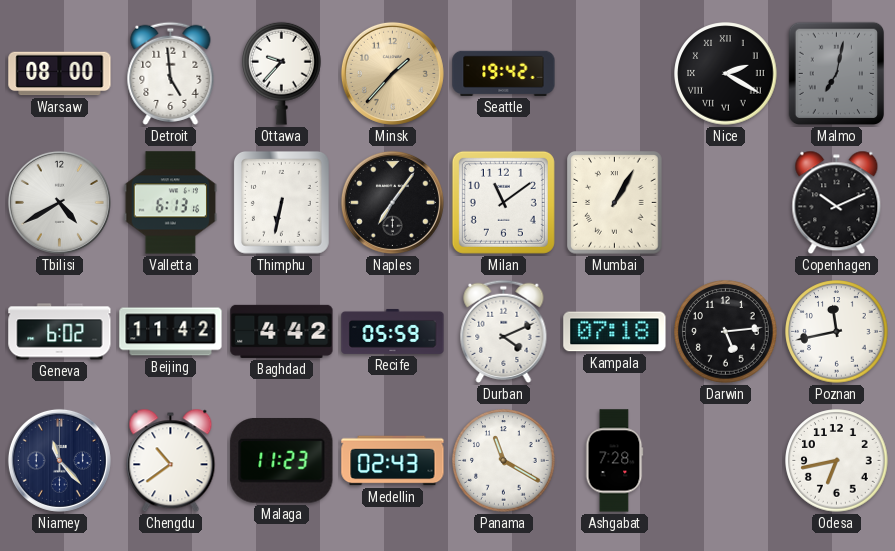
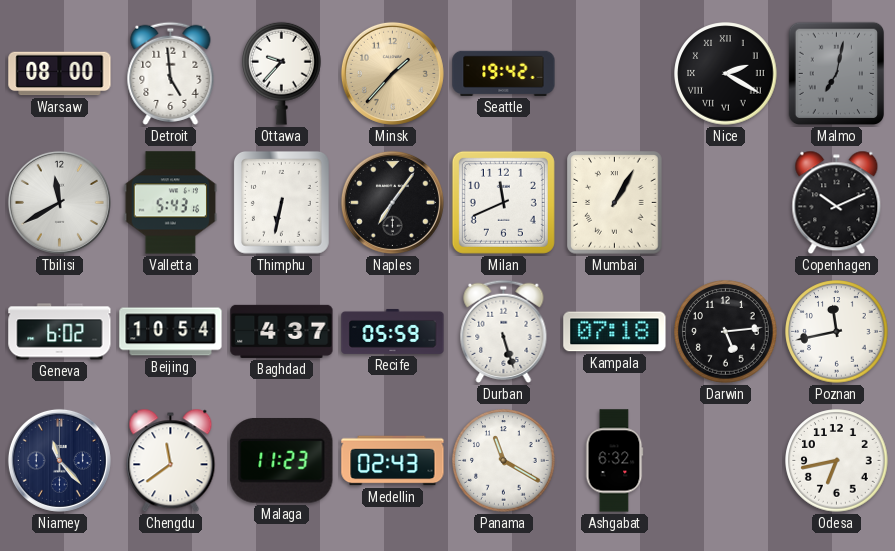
Tbilisi: 4:40 -> 11:40
Valletta: 6:13 -> 5:43
Milan: 11:09 -> 11:41
Beijing: 11:42 -> 10:54
Baghdad: 4:42 -> 4:37
Durban: 4:11 -> 5:27
Chengdu: 10:39 -> 11:39
Ashgabat: 7:28 -> 6:32
